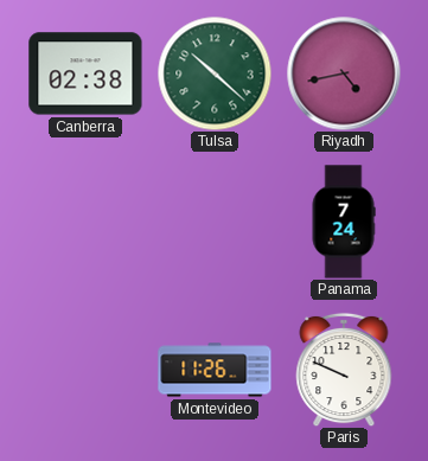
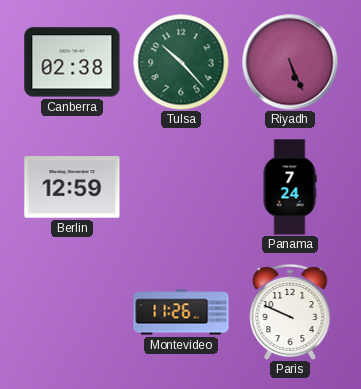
Tulsa: 10:22 -> 10:23
Riyadh: 4:43 -> 5:26
Berlin: none -> 12:59
